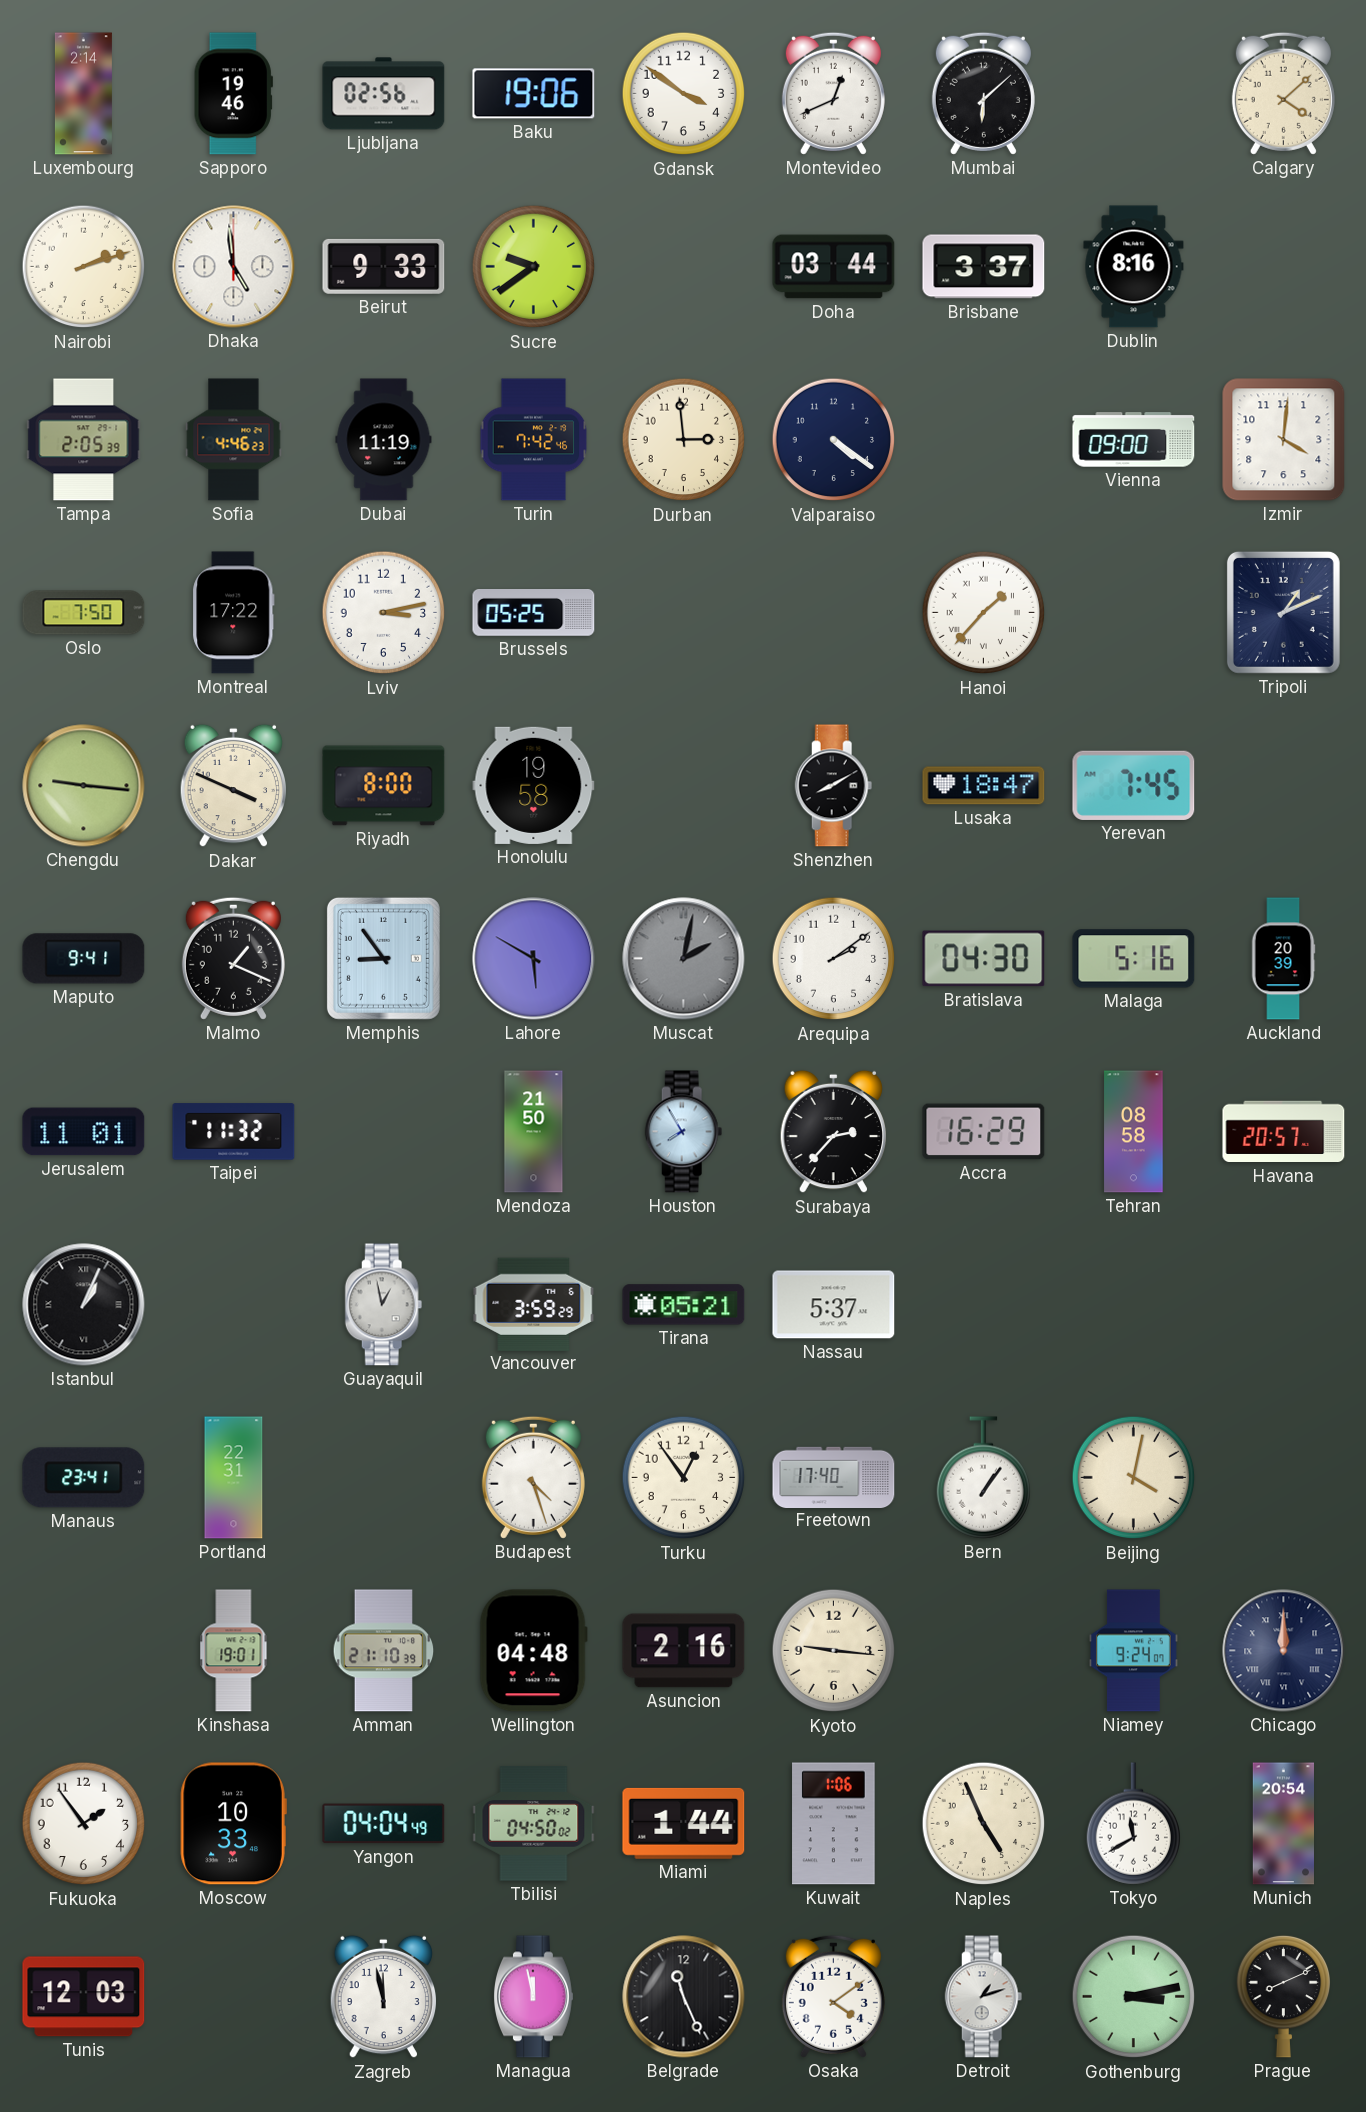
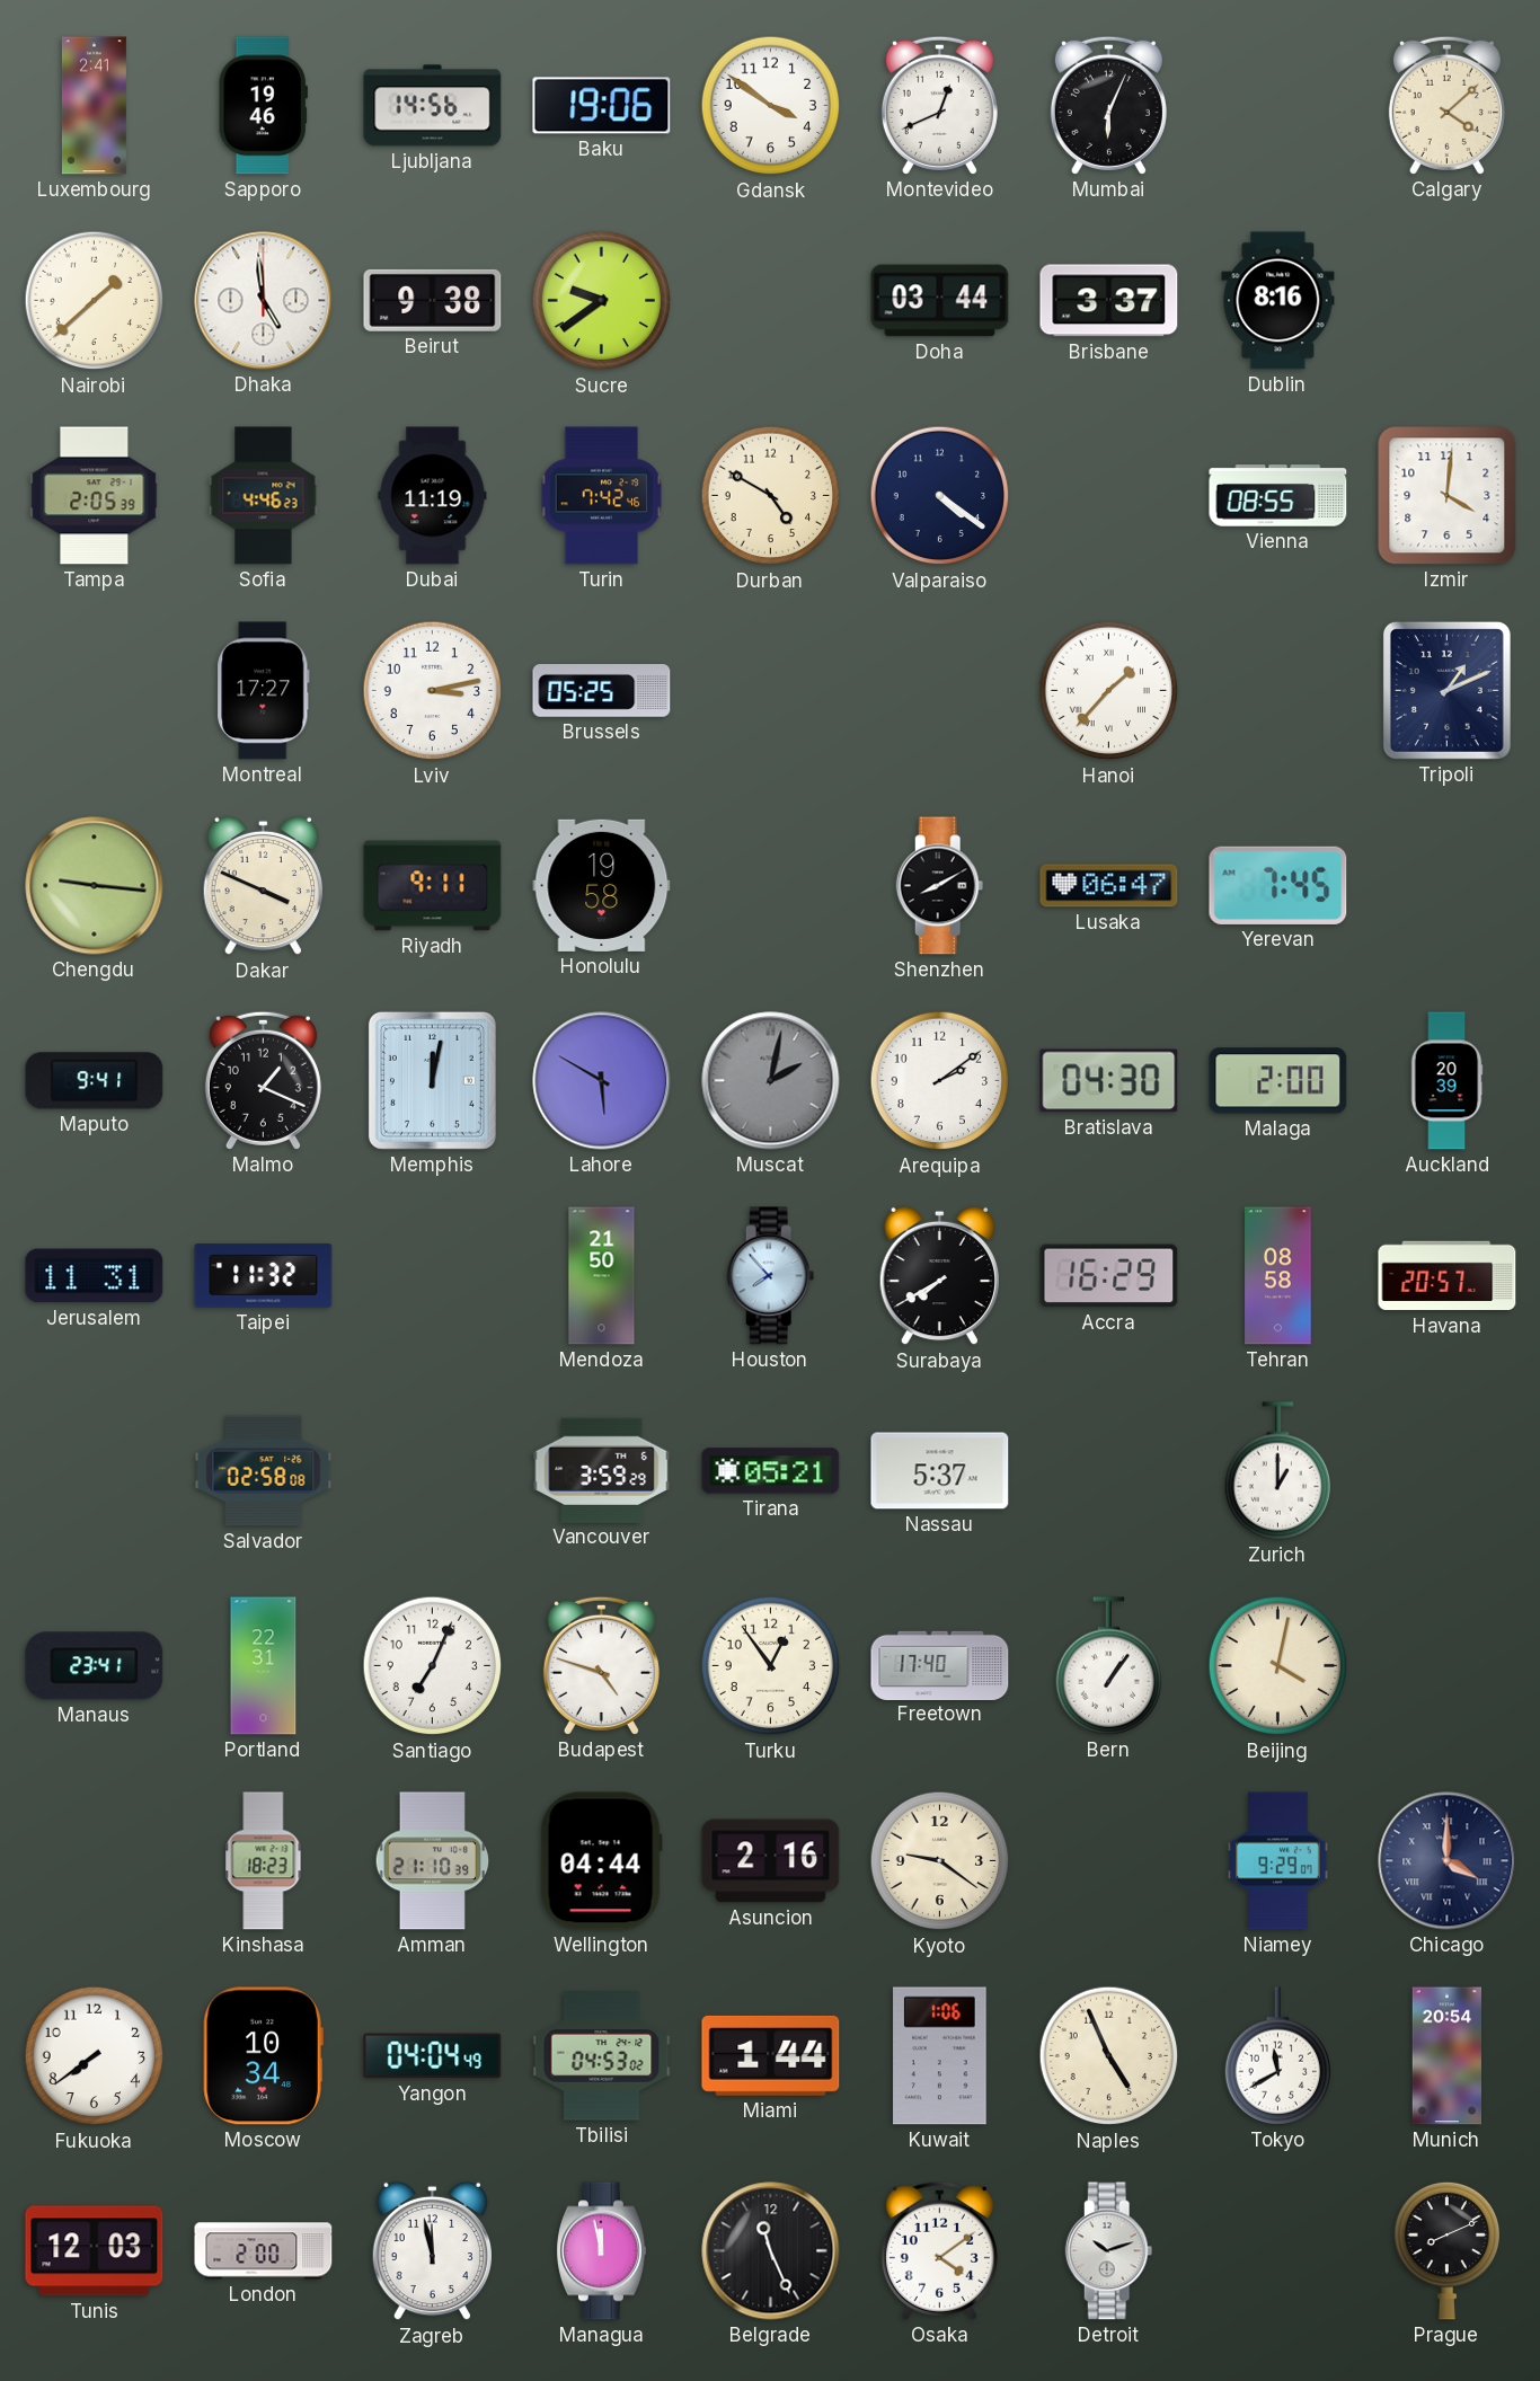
Luxembourg: 2:14 -> 2:41
Ljubljana: 02:56 -> 14:56
Mumbai: 6:08 -> 6:04
Nairobi: 2:12 -> 1:38
Beirut: 9:33 -> 9:38
Durban: 2:59 -> 4:50
Vienna: 09:00 -> 08:55
Oslo: 7:50 -> none
Montreal: 17:22 -> 17:27
Riyadh: 8:00 -> 9:11
Lusaka: 18:47 -> 06:47
Memphis: 8:54 -> 12:02
Malaga: 5:16 -> 2:00
Jerusalem: 11:01 -> 11:31
Houston: 7:55 -> 7:53
Surabaya: 2:37 -> 7:40
Istanbul: 1:04 -> none
Salvador: none -> 02:58
Guayaquil: 12:58 -> none
Zurich: none -> 1:00
Santiago: none -> 7:04
Budapest: 4:27 -> 4:48
Kinshasa: 19:01 -> 18:23
Wellington: 04:48 -> 04:44
Kyoto: 9:16 -> 9:21
Niamey: 9:24 -> 9:29
Chicago: 12:00 -> 4:00
Fukuoka: 1:54 -> 7:39
Moscow: 10:33 -> 10:34
Tbilisi: 04:50 -> 04:53
London: none -> 2:00
Detroit: 1:12 -> 10:12
Gothenburg: 3:13 -> none
